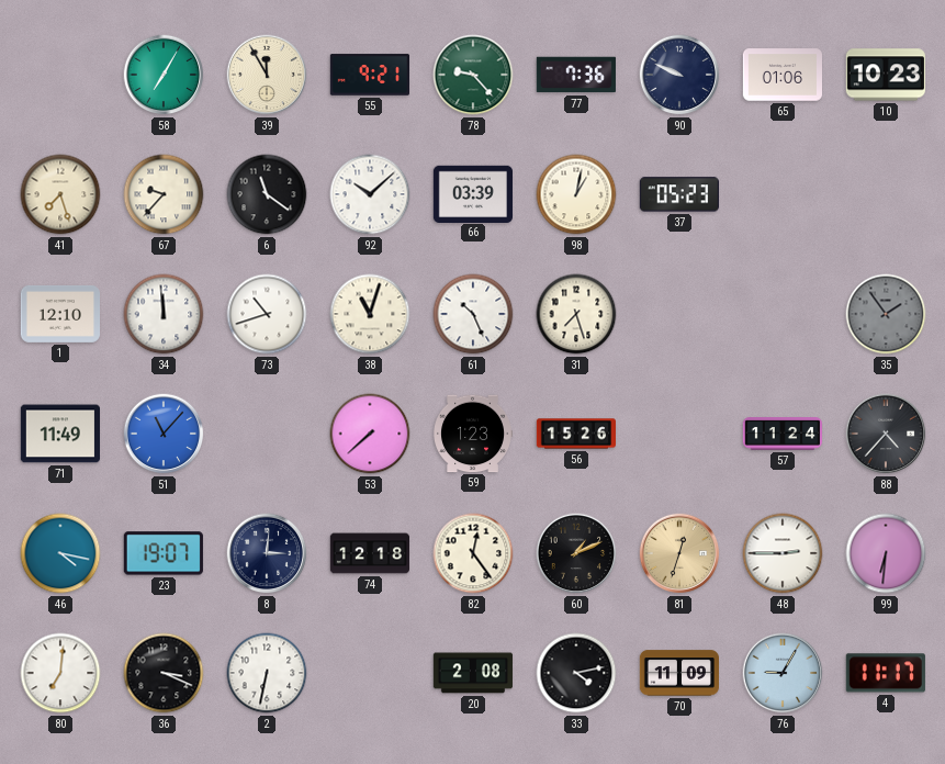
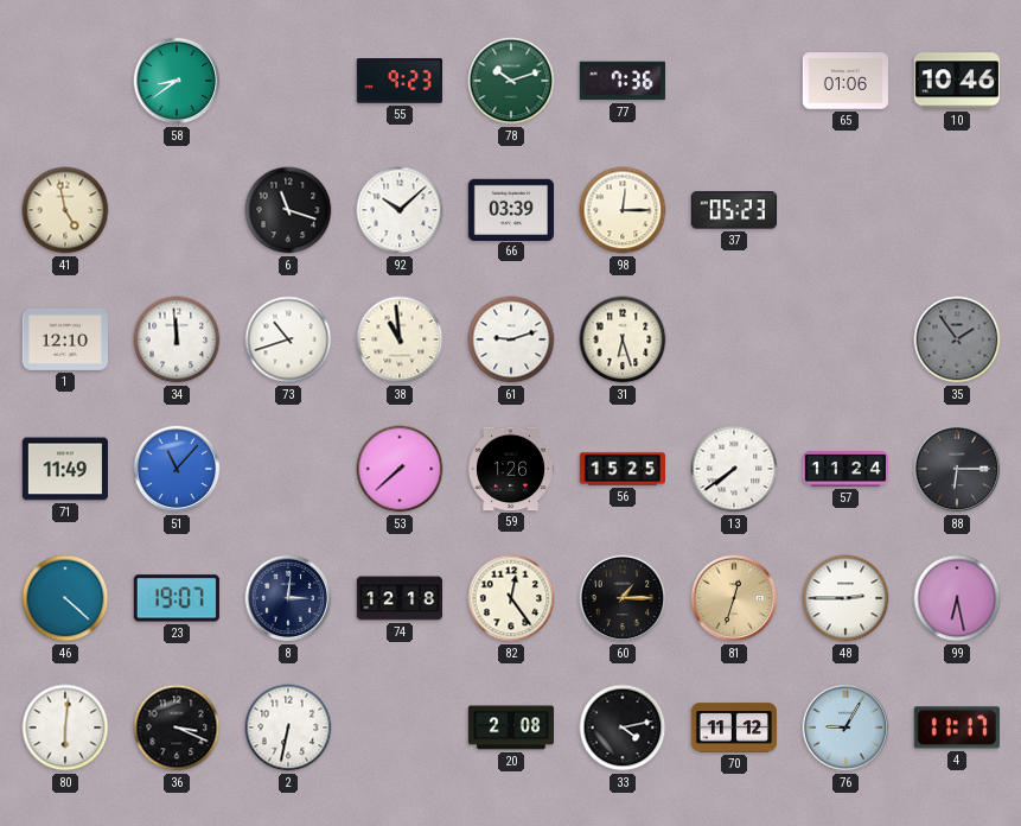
58: 7:05 -> 8:39
39: 11:55 -> none
55: 9:21 -> 9:23
78: 9:23 -> 10:12
90: 9:49 -> none
10: 10:23 -> 10:46
41: 7:27 -> 4:58
67: 9:37 -> none
6: 11:21 -> 11:18
98: 1:02 -> 12:15
38: 11:03 -> 10:59
61: 10:26 -> 9:12
31: 7:27 -> 6:27
59: 1:23 -> 1:26
56: 15:26 -> 15:25
13: none -> 7:39
88: 4:37 -> 6:15
46: 4:17 -> 4:22
60: 1:11 -> 1:15
99: 6:31 -> 6:28
80: 7:01 -> 6:01
70: 11:09 -> 11:12
